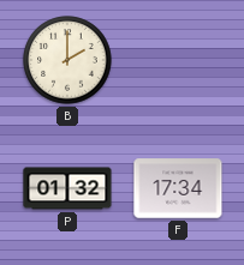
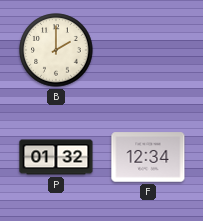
F: 17:34 -> 12:34
